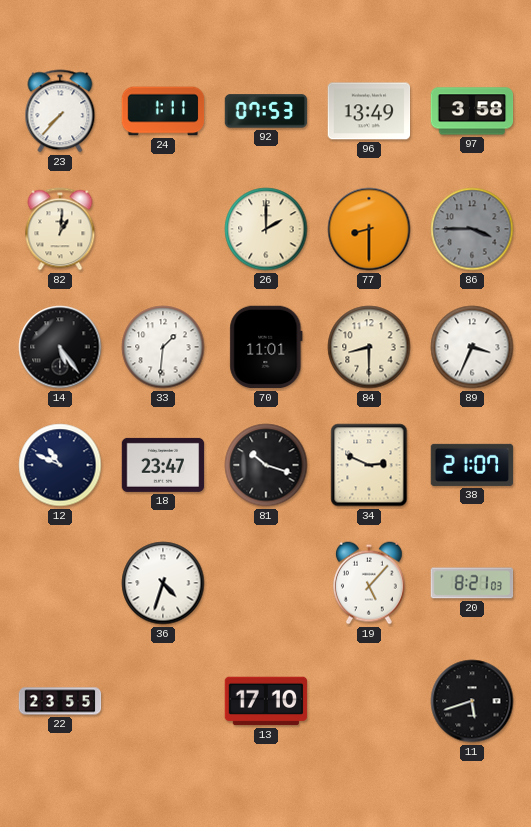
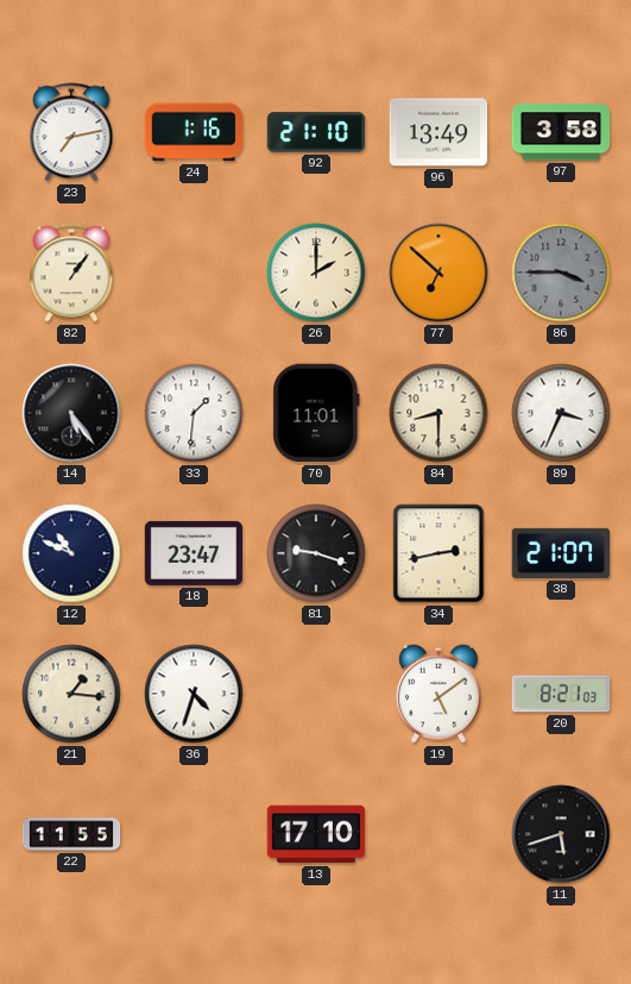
23: 7:37 -> 7:13
24: 1:11 -> 1:16
92: 07:53 -> 21:10
82: 1:01 -> 1:06
77: 8:30 -> 6:52
81: 10:18 -> 9:18
34: 2:49 -> 2:43
21: none -> 1:16
19: 5:07 -> 5:09
22: 23:55 -> 11:55
